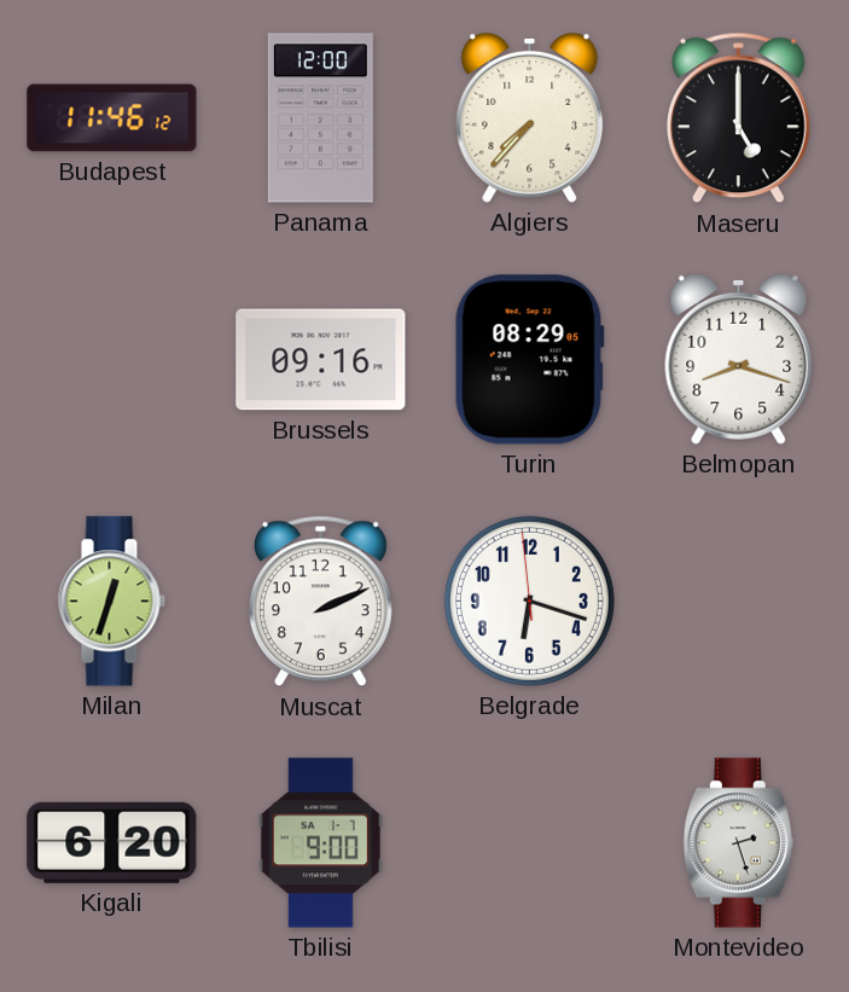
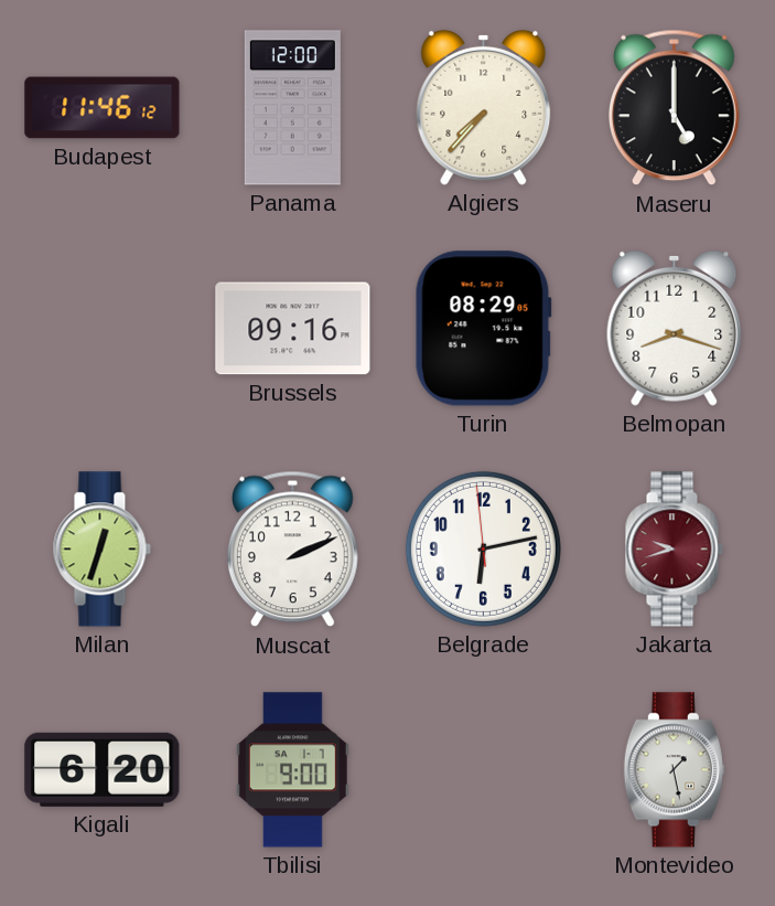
Belgrade: 6:17 -> 6:12
Jakarta: none -> 9:42
Montevideo: 2:27 -> 1:28
